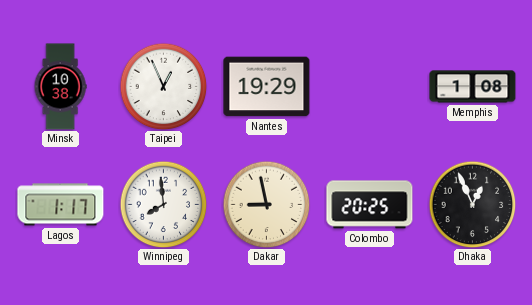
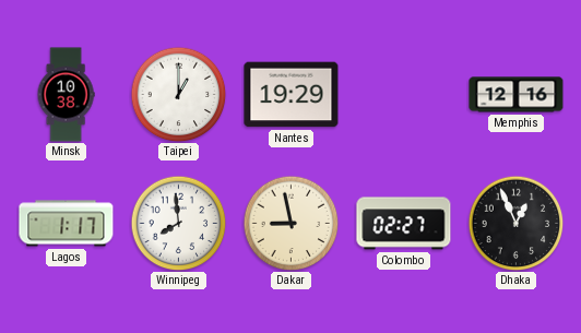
Taipei: 12:56 -> 1:00
Memphis: 1:08 -> 12:16
Colombo: 20:25 -> 02:27
